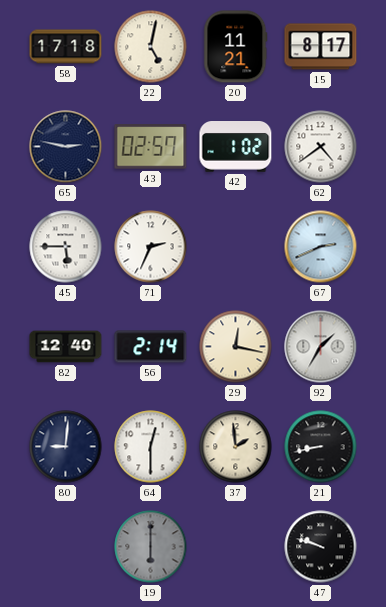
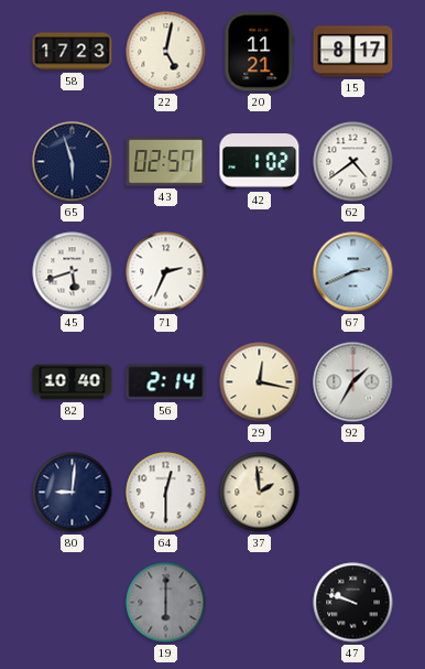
58: 17:18 -> 17:23
65: 2:47 -> 5:57
45: 5:45 -> 5:42
82: 12:40 -> 10:40
21: 8:43 -> none
